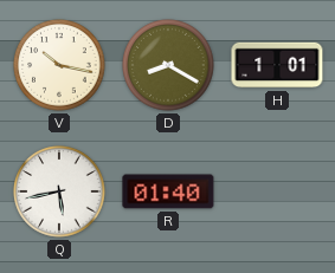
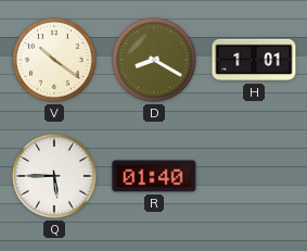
V: 10:17 -> 10:21
Q: 5:43 -> 5:45
